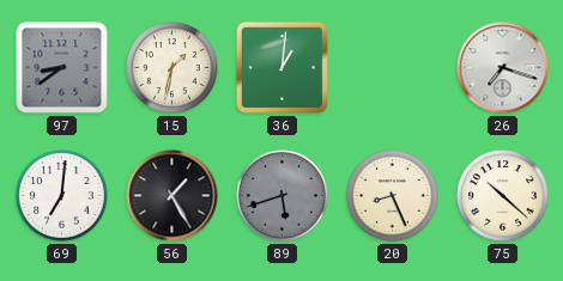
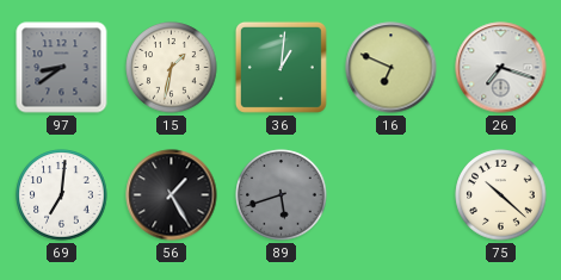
16: none -> 6:49
20: 8:26 -> none
